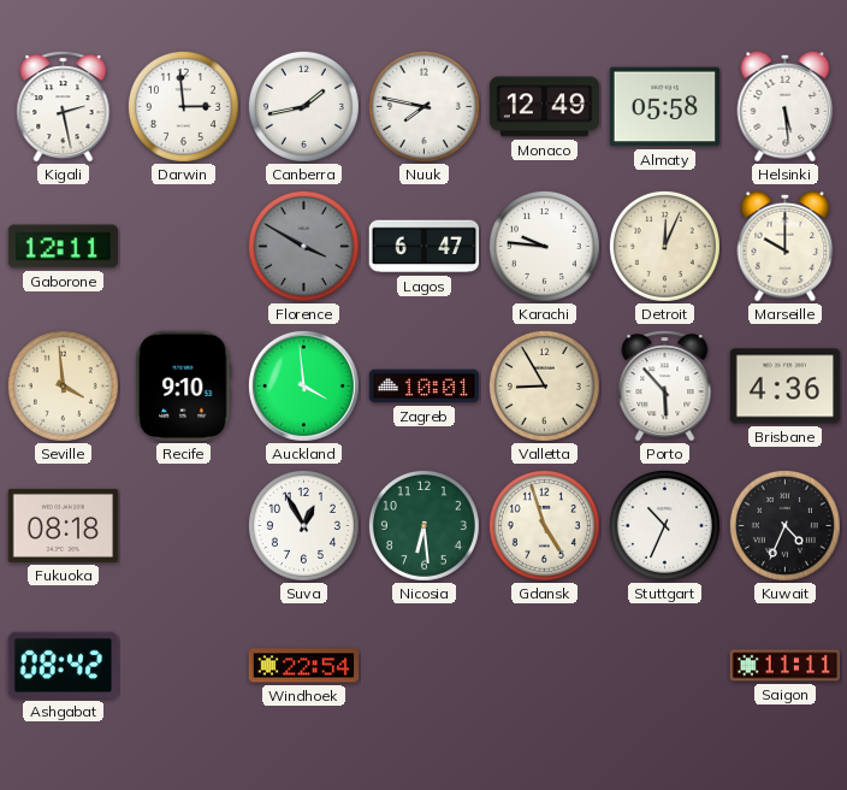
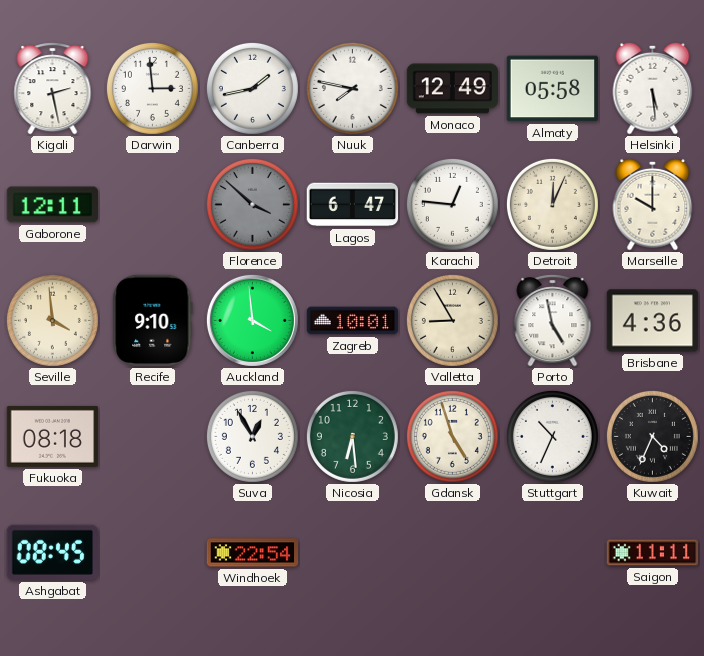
Florence: 3:50 -> 3:52
Karachi: 9:46 -> 12:46
Porto: 5:53 -> 4:58
Ashgabat: 08:42 -> 08:45
